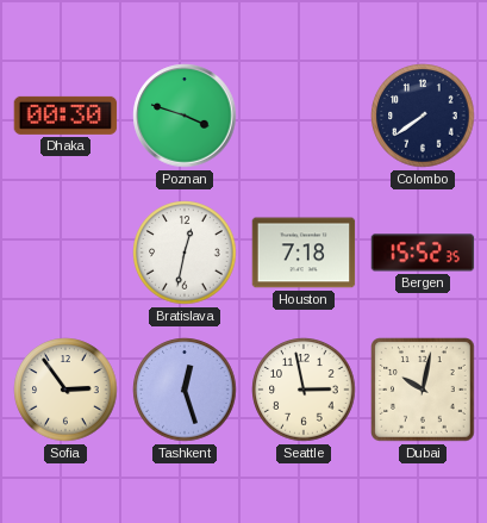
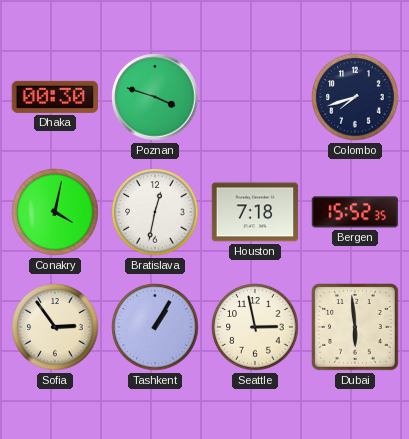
Colombo: 7:39 -> 7:42
Conakry: none -> 4:02
Tashkent: 12:27 -> 1:05
Dubai: 10:02 -> 5:59
